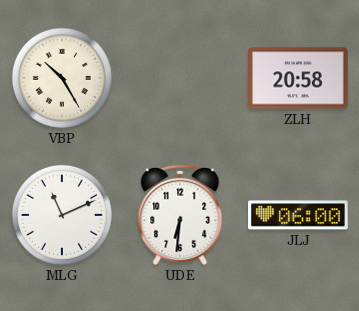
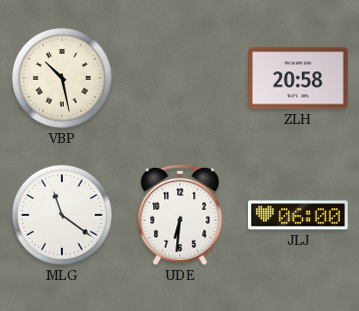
VBP: 10:25 -> 10:28
MLG: 11:11 -> 11:21
